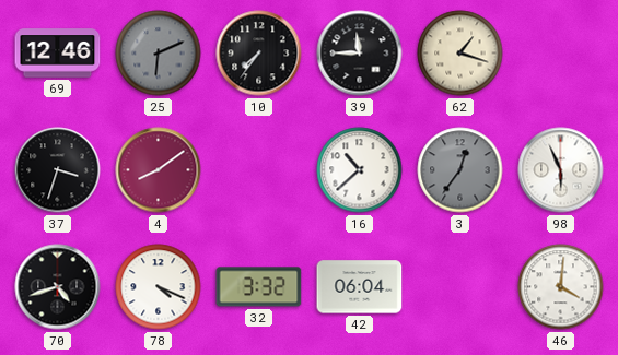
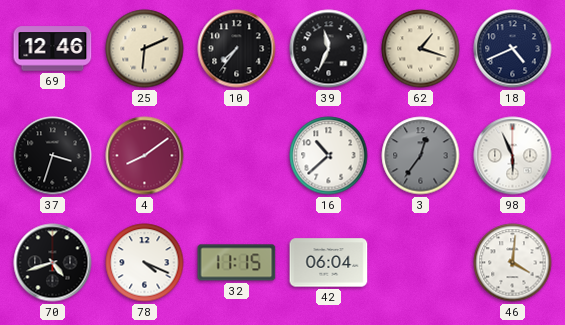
25 dial: grey -> cream
39: 11:45 -> 11:34
18: none -> 4:41
32: 3:32 -> 11:15
